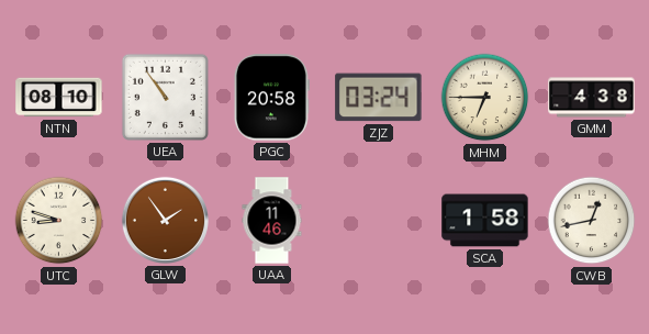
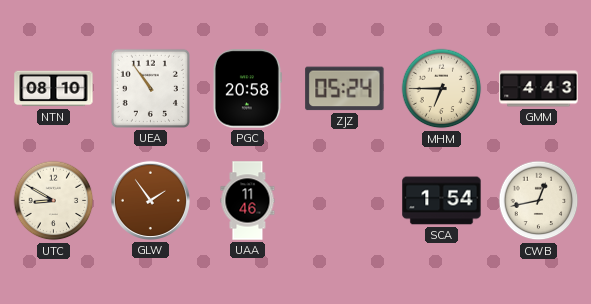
ZJZ: 03:24 -> 05:24
GMM: 4:38 -> 4:43
UTC: 8:48 -> 8:50
SCA: 1:58 -> 1:54
